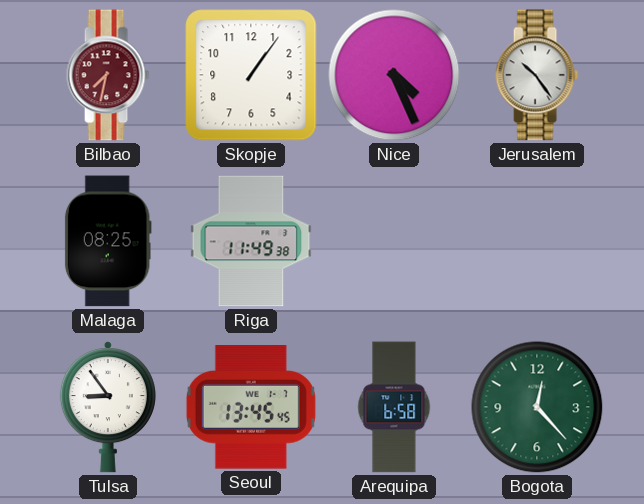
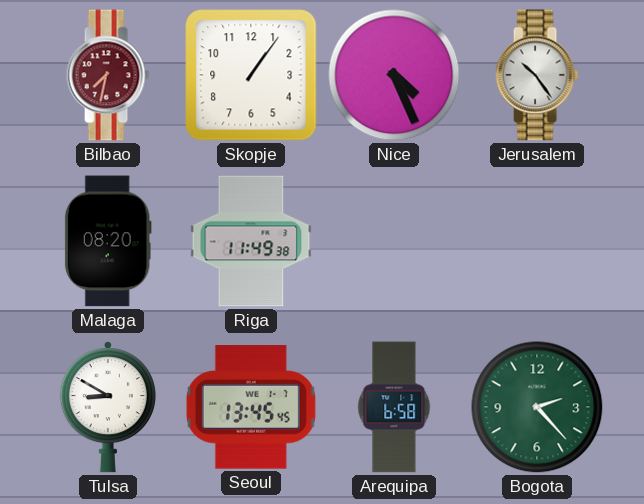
Malaga: 08:25 -> 08:20
Tulsa: 8:54 -> 8:50
Bogota: 12:23 -> 2:23
